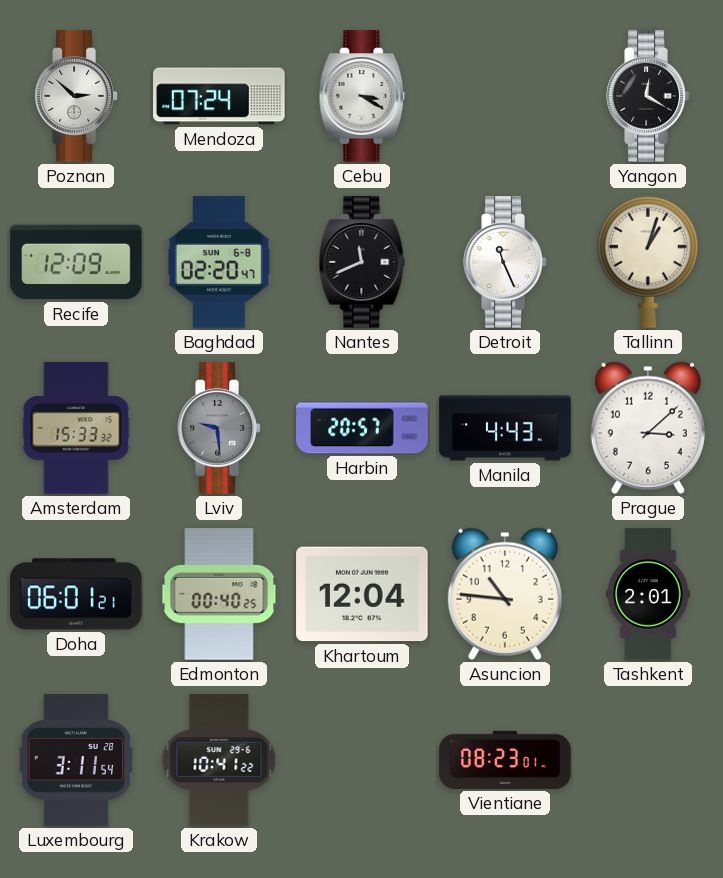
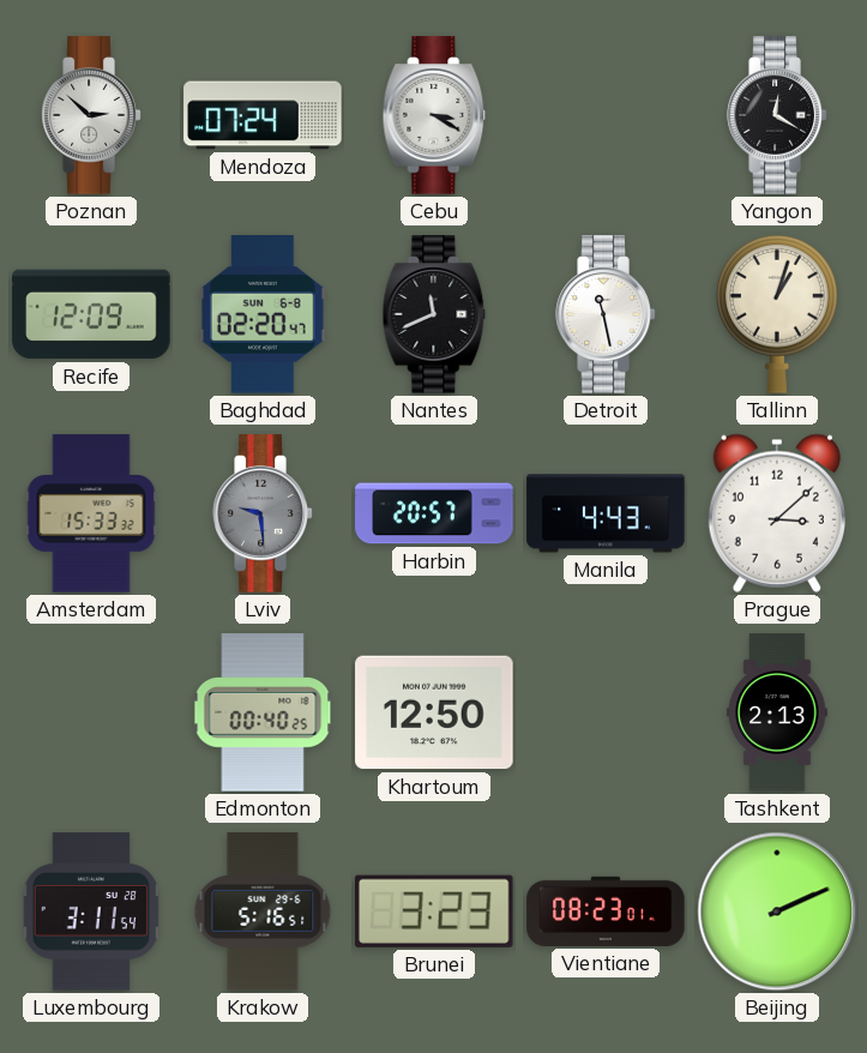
Detroit: 11:26 -> 11:28
Doha: 06:01 -> none
Khartoum: 12:04 -> 12:50
Asuncion: 10:46 -> none
Tashkent: 2:01 -> 2:13
Krakow: 10:41 -> 5:16
Brunei: none -> 3:23
Beijing: none -> 2:11
